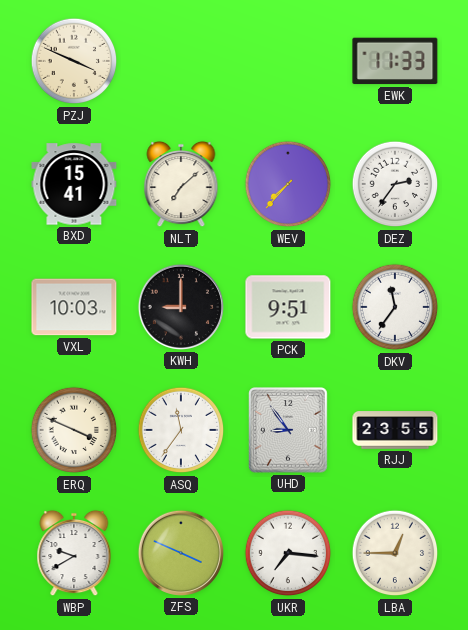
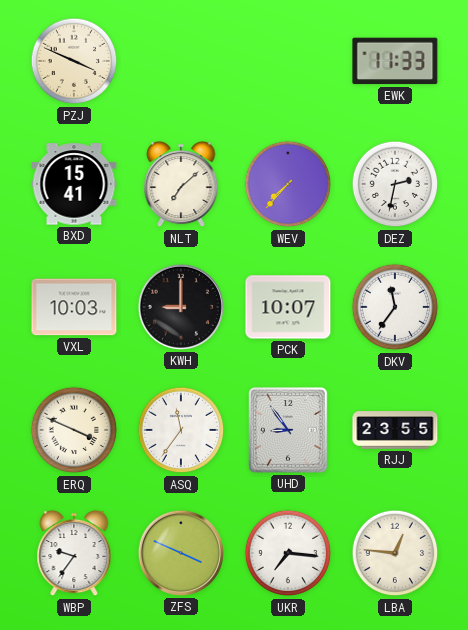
DEZ: 2:36 -> 2:32
PCK: 9:51 -> 10:07
WBP: 9:40 -> 9:36
LBA: 12:45 -> 12:46
